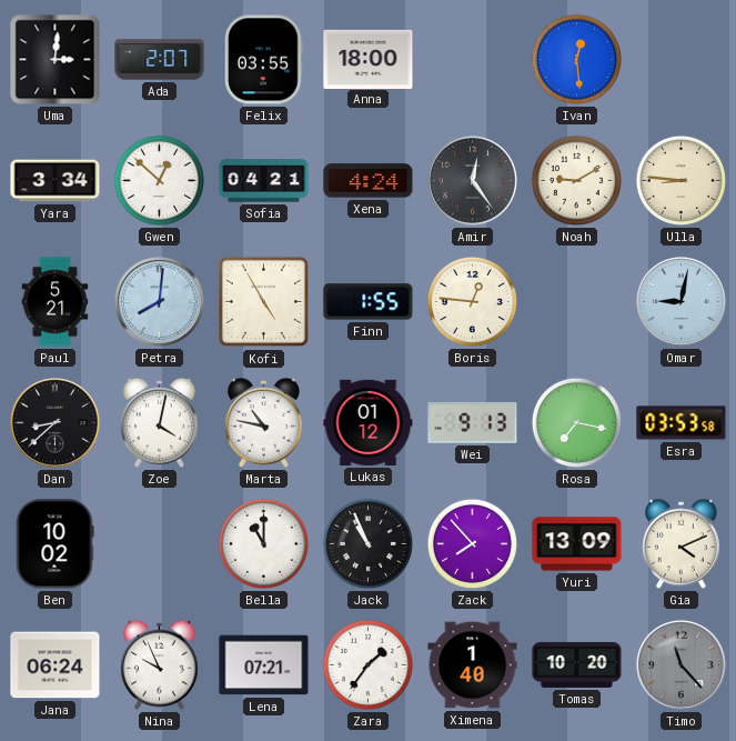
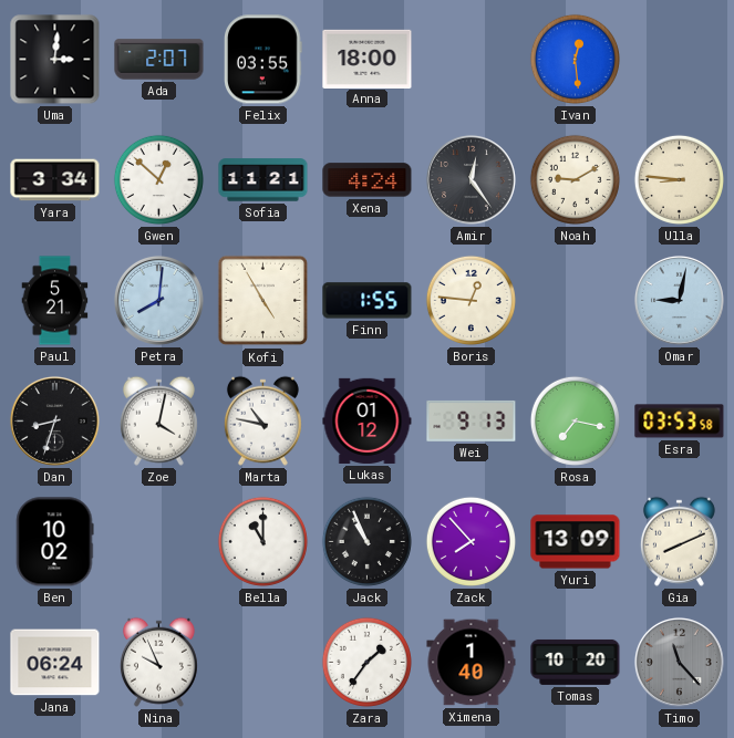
Sofia: 04:21 -> 11:21
Dan: 8:38 -> 8:33
Gia: 4:11 -> 8:11
Lena: 07:21 -> none
